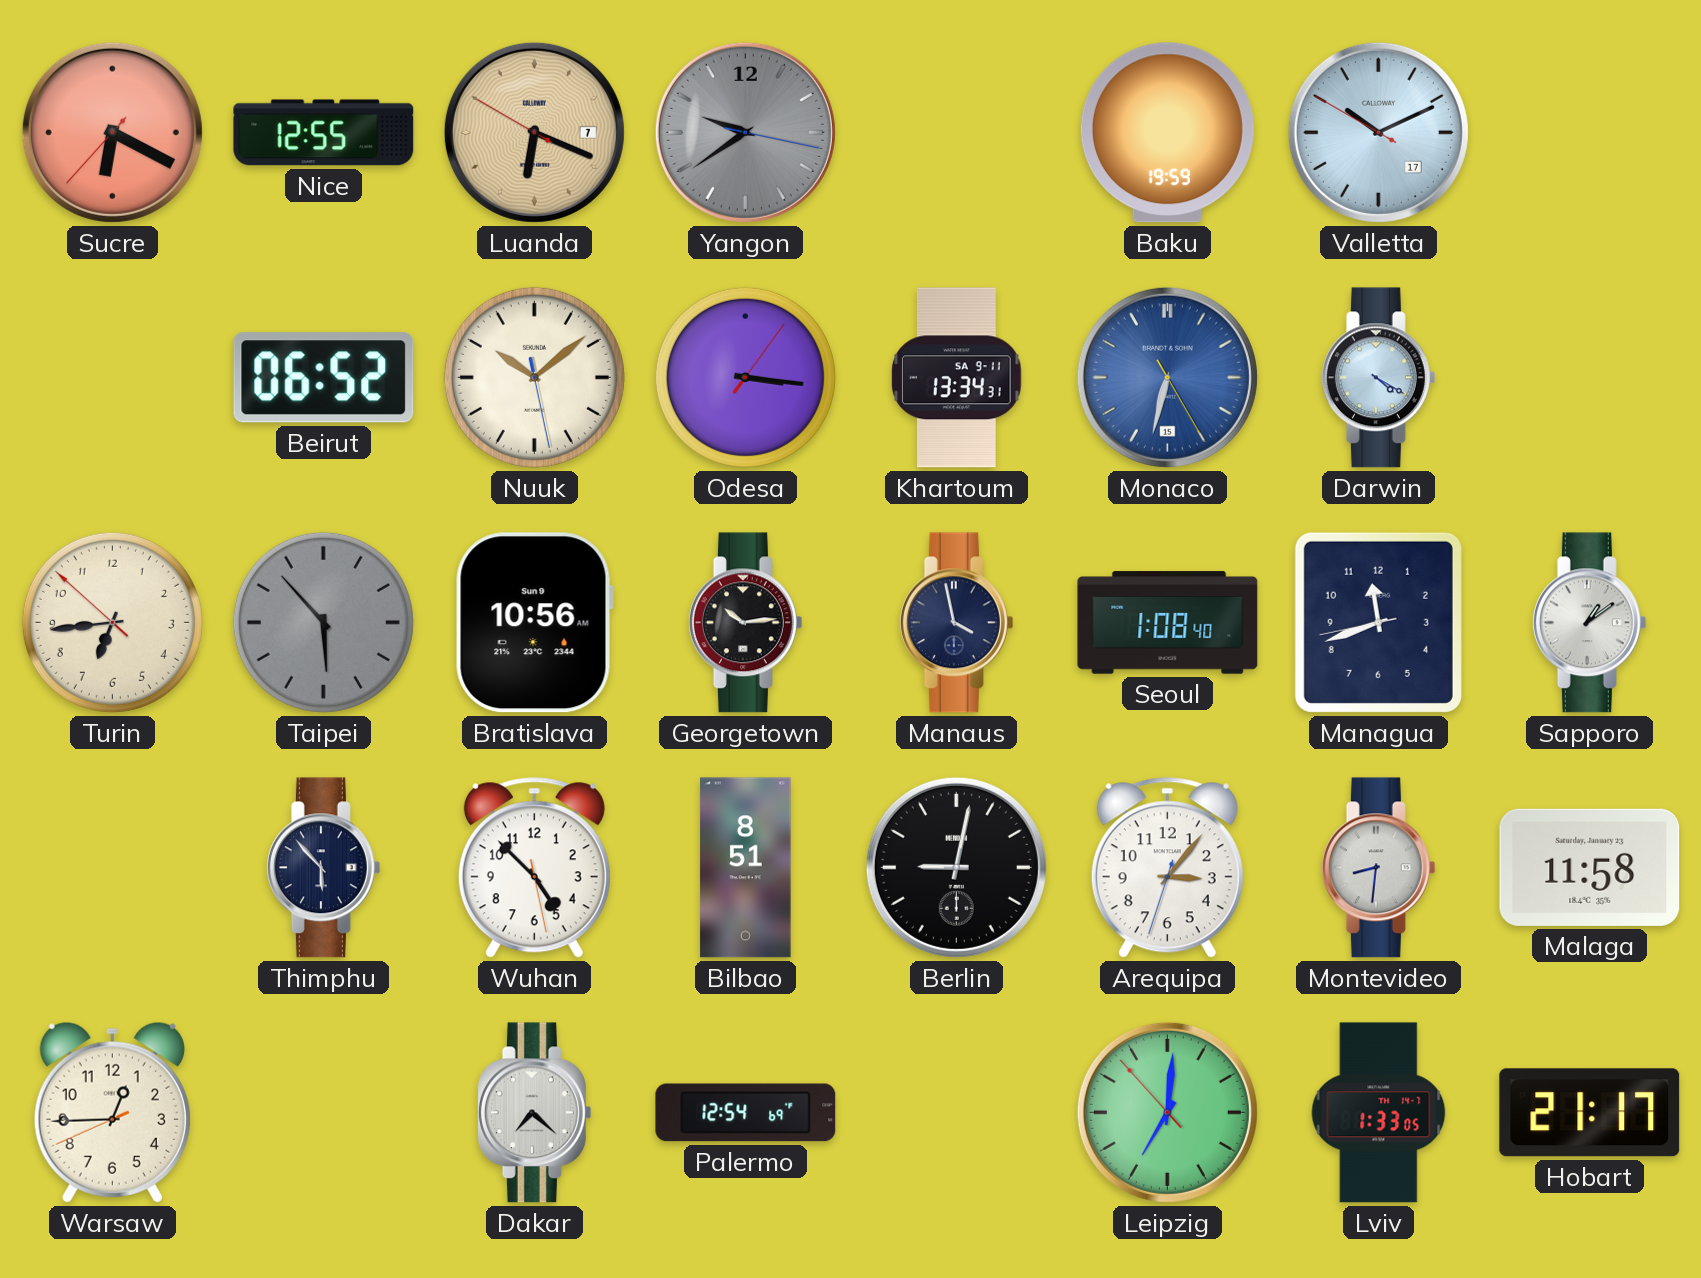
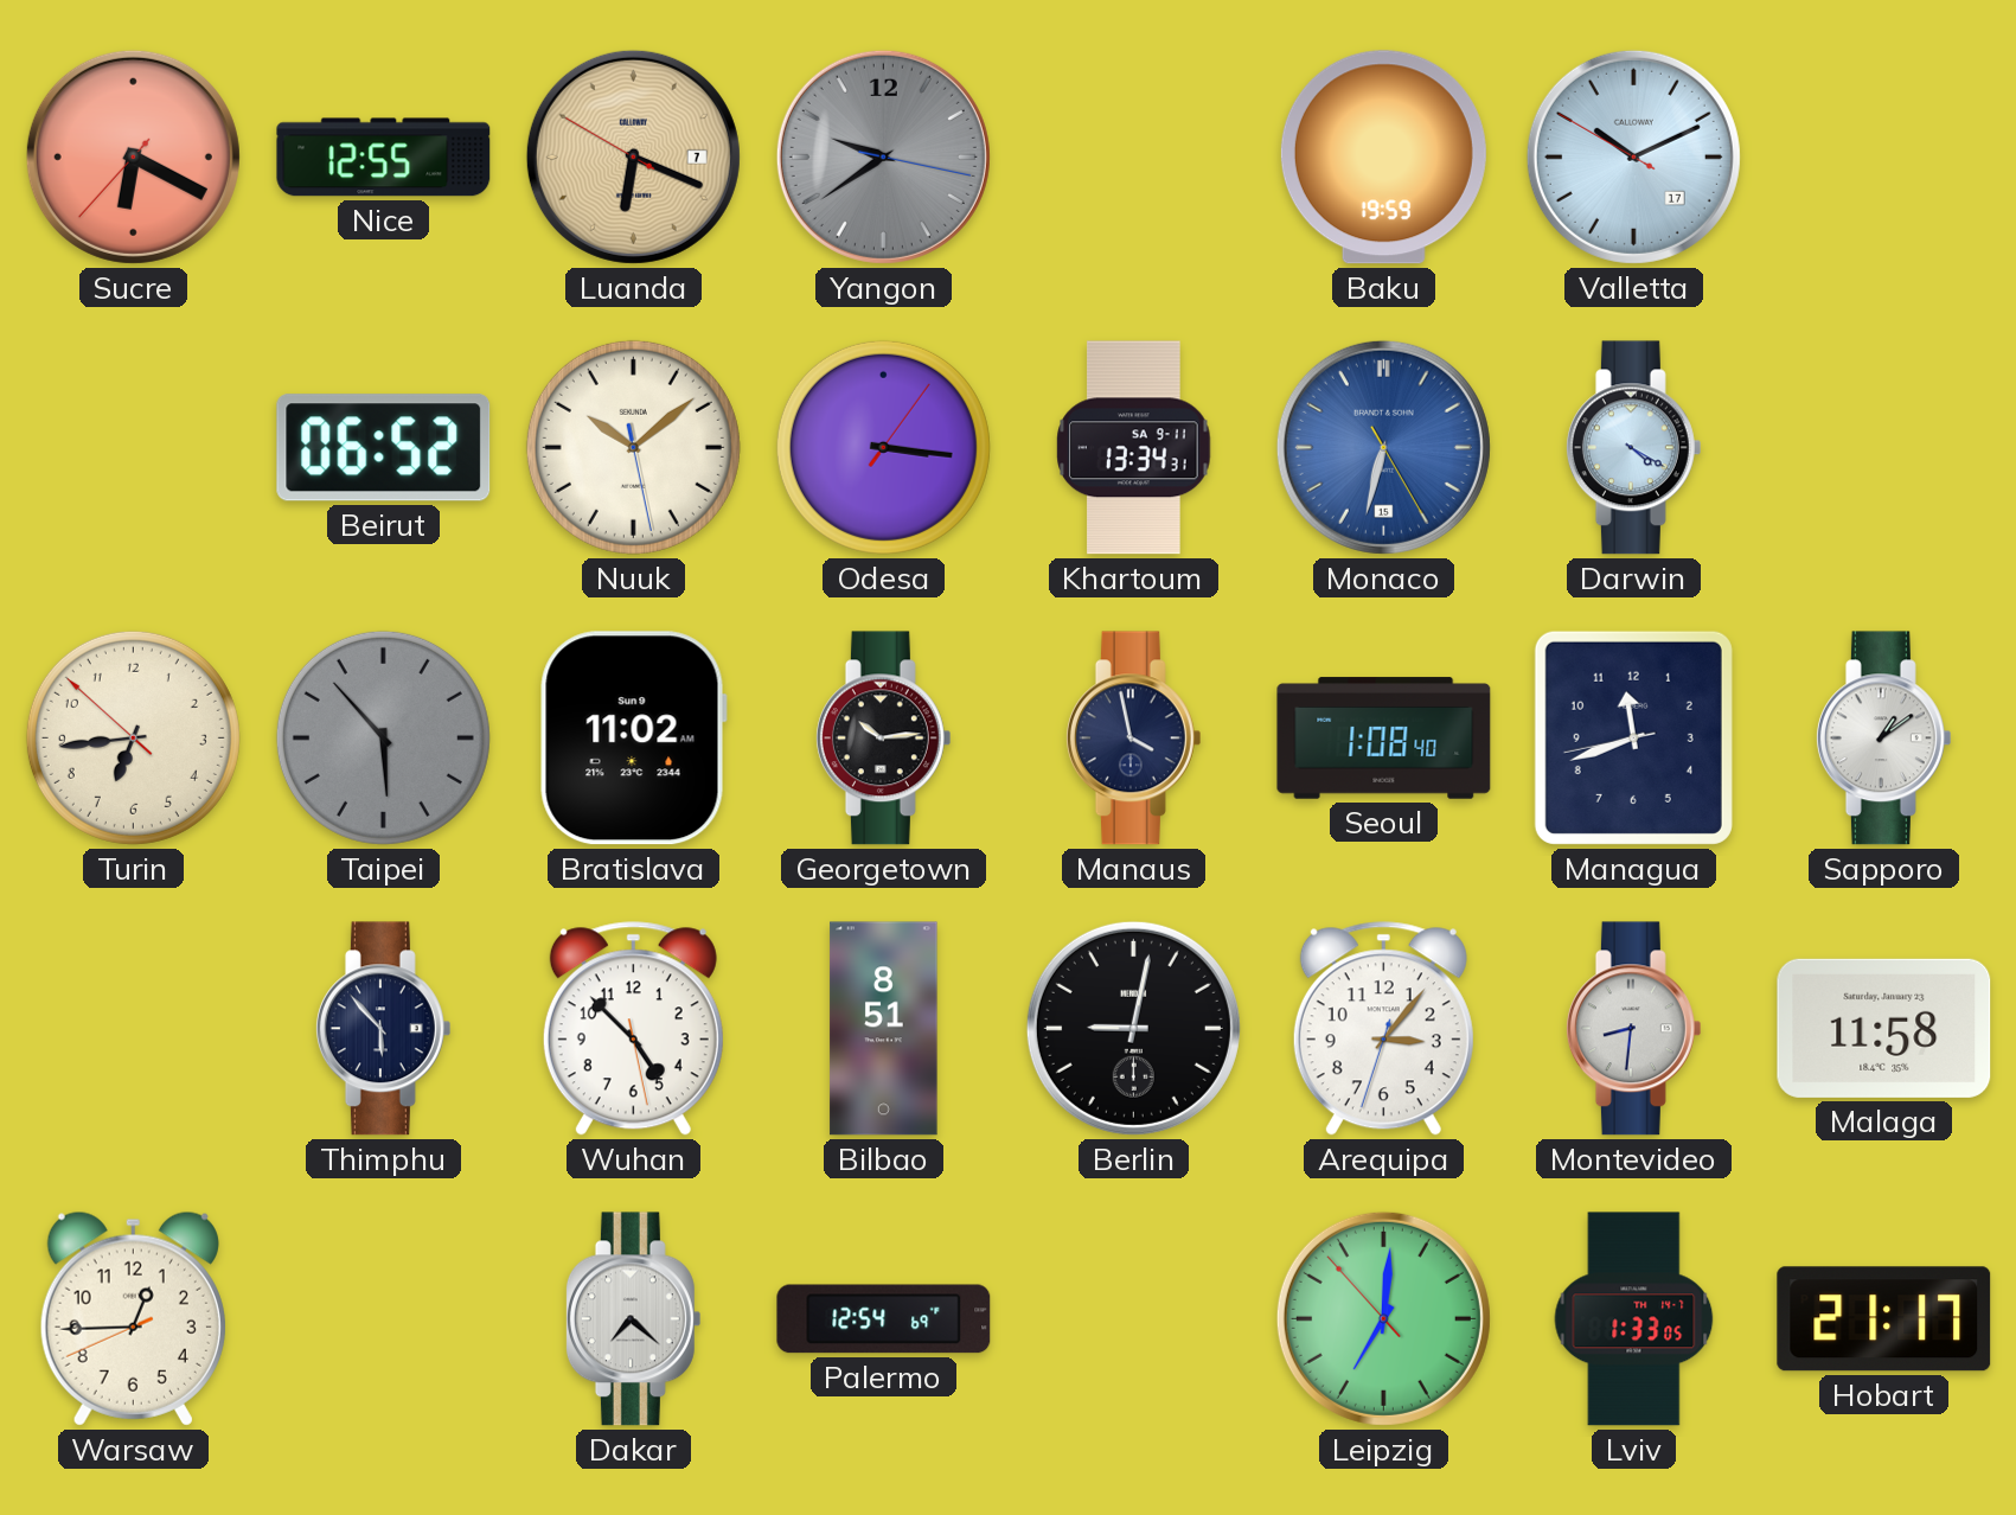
Bratislava: 10:56 -> 11:02
